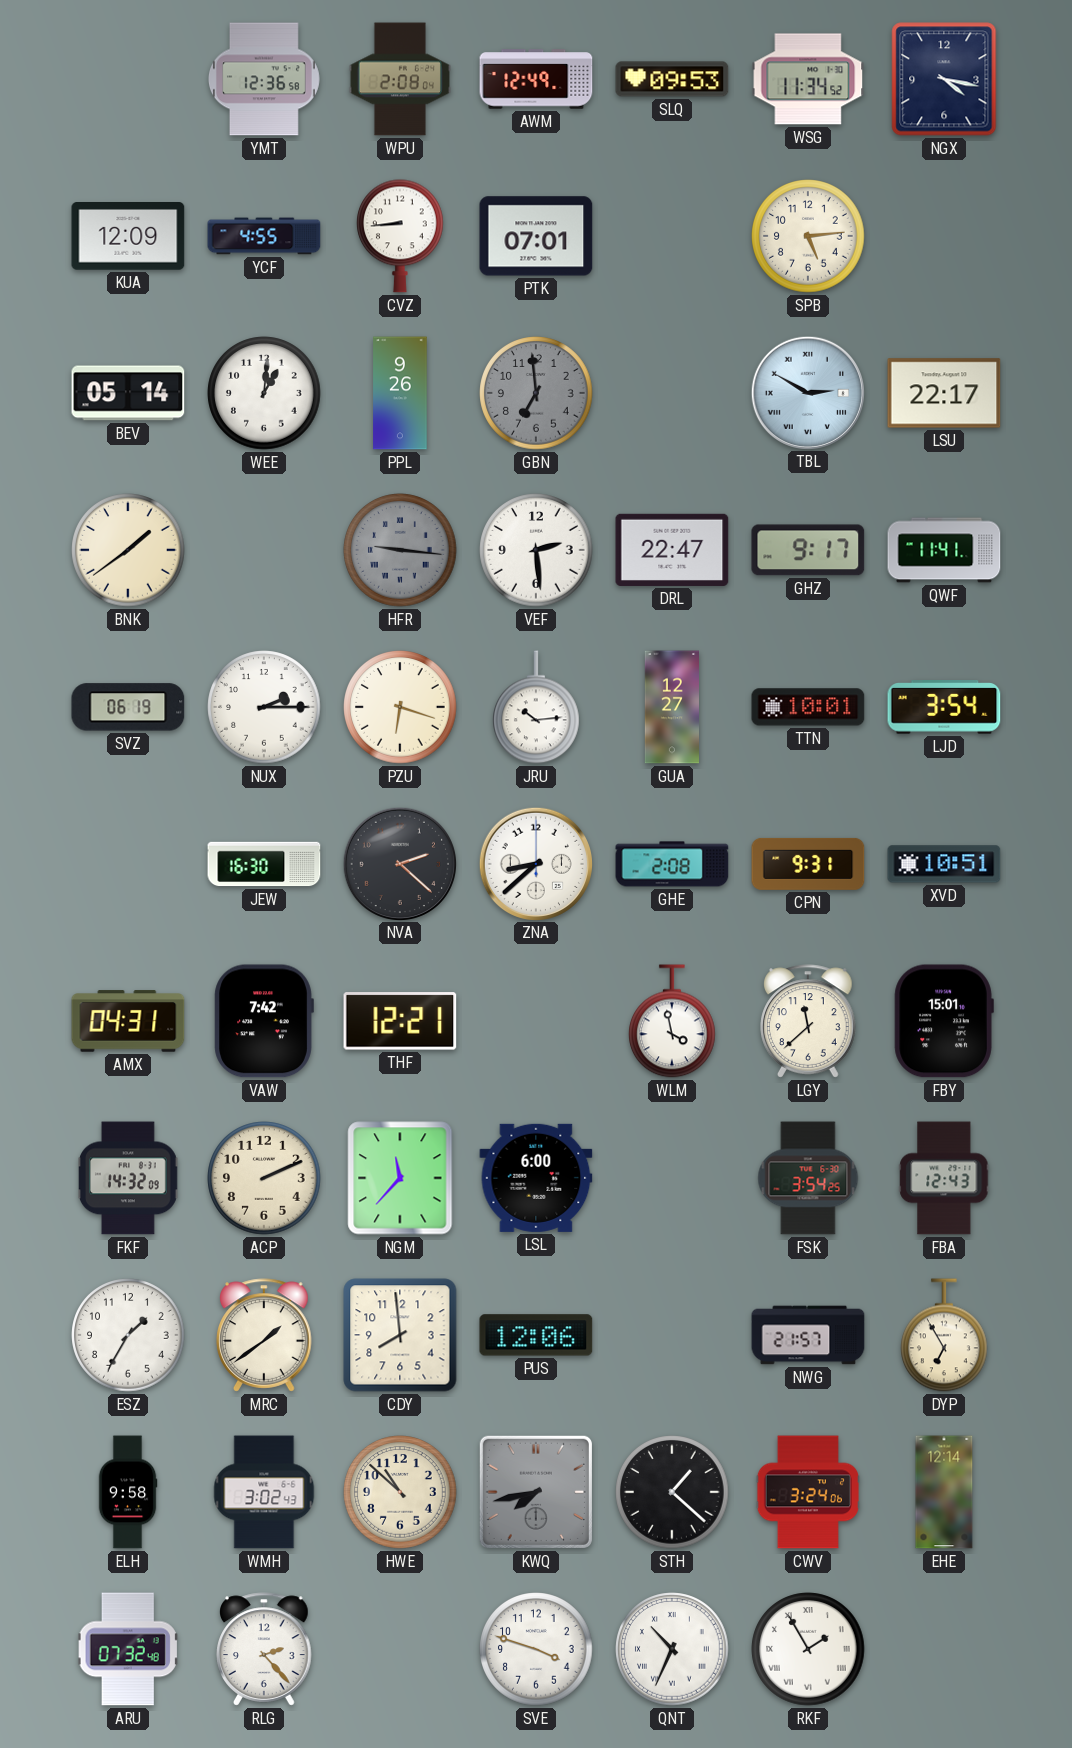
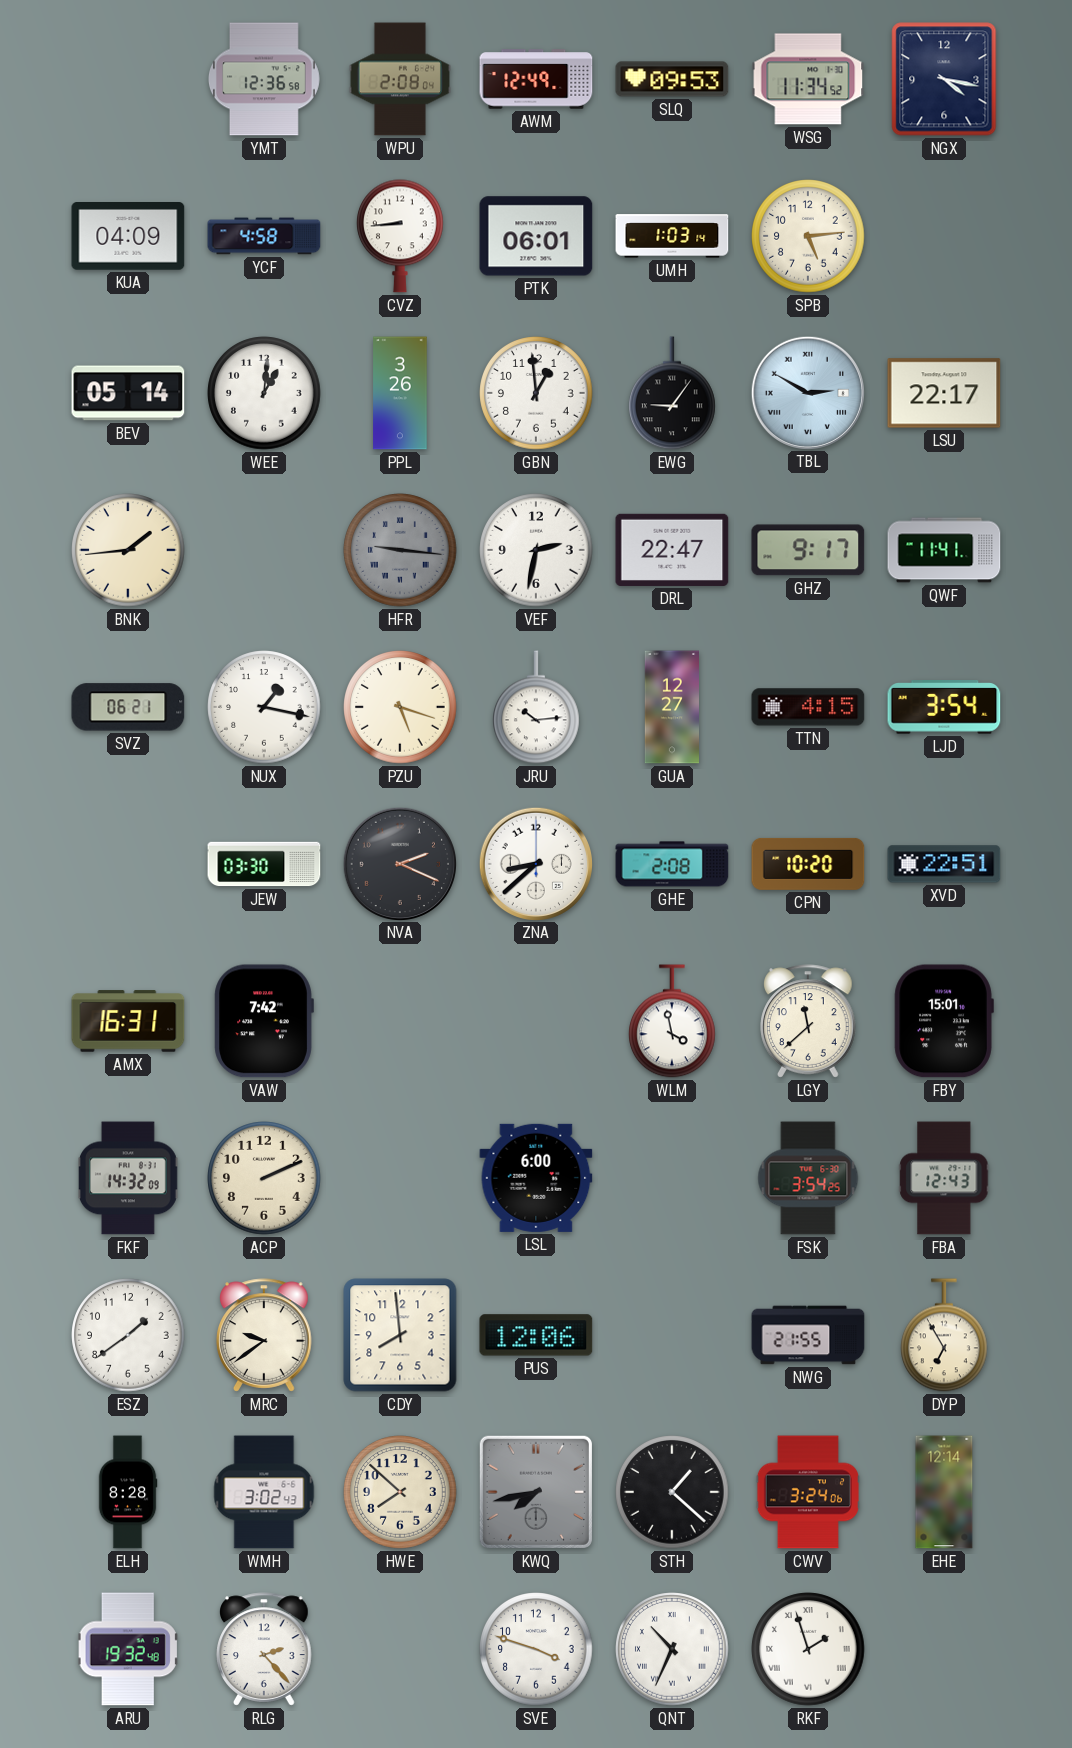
KUA: 12:09 -> 04:09
YCF: 4:55 -> 4:58
PTK: 07:01 -> 06:01
UMH: none -> 1:03
PPL: 9:26 -> 3:26
GBN: 6:59 -> 12:59
GBN dial: grey -> white
EWG: none -> 9:06
BNK: 1:39 -> 1:44
VEF: 2:29 -> 2:32
SVZ: 06:19 -> 06:21
NUX: 2:15 -> 1:17
PZU: 6:18 -> 5:18
TTN: 10:01 -> 4:15
JEW: 16:30 -> 03:30
NVA: 2:22 -> 2:19
CPN: 9:31 -> 10:20
XVD: 10:51 -> 22:51
AMX: 04:31 -> 16:31
THF: 12:21 -> none
NGM: 11:37 -> none
ESZ: 1:35 -> 1:39
MRC: 1:39 -> 9:39
NWG: 21:57 -> 21:55
ELH: 9:58 -> 8:28
HWE: 10:52 -> 7:52
ARU: 07:32 -> 19:32
RKF: 1:55 -> 1:57
